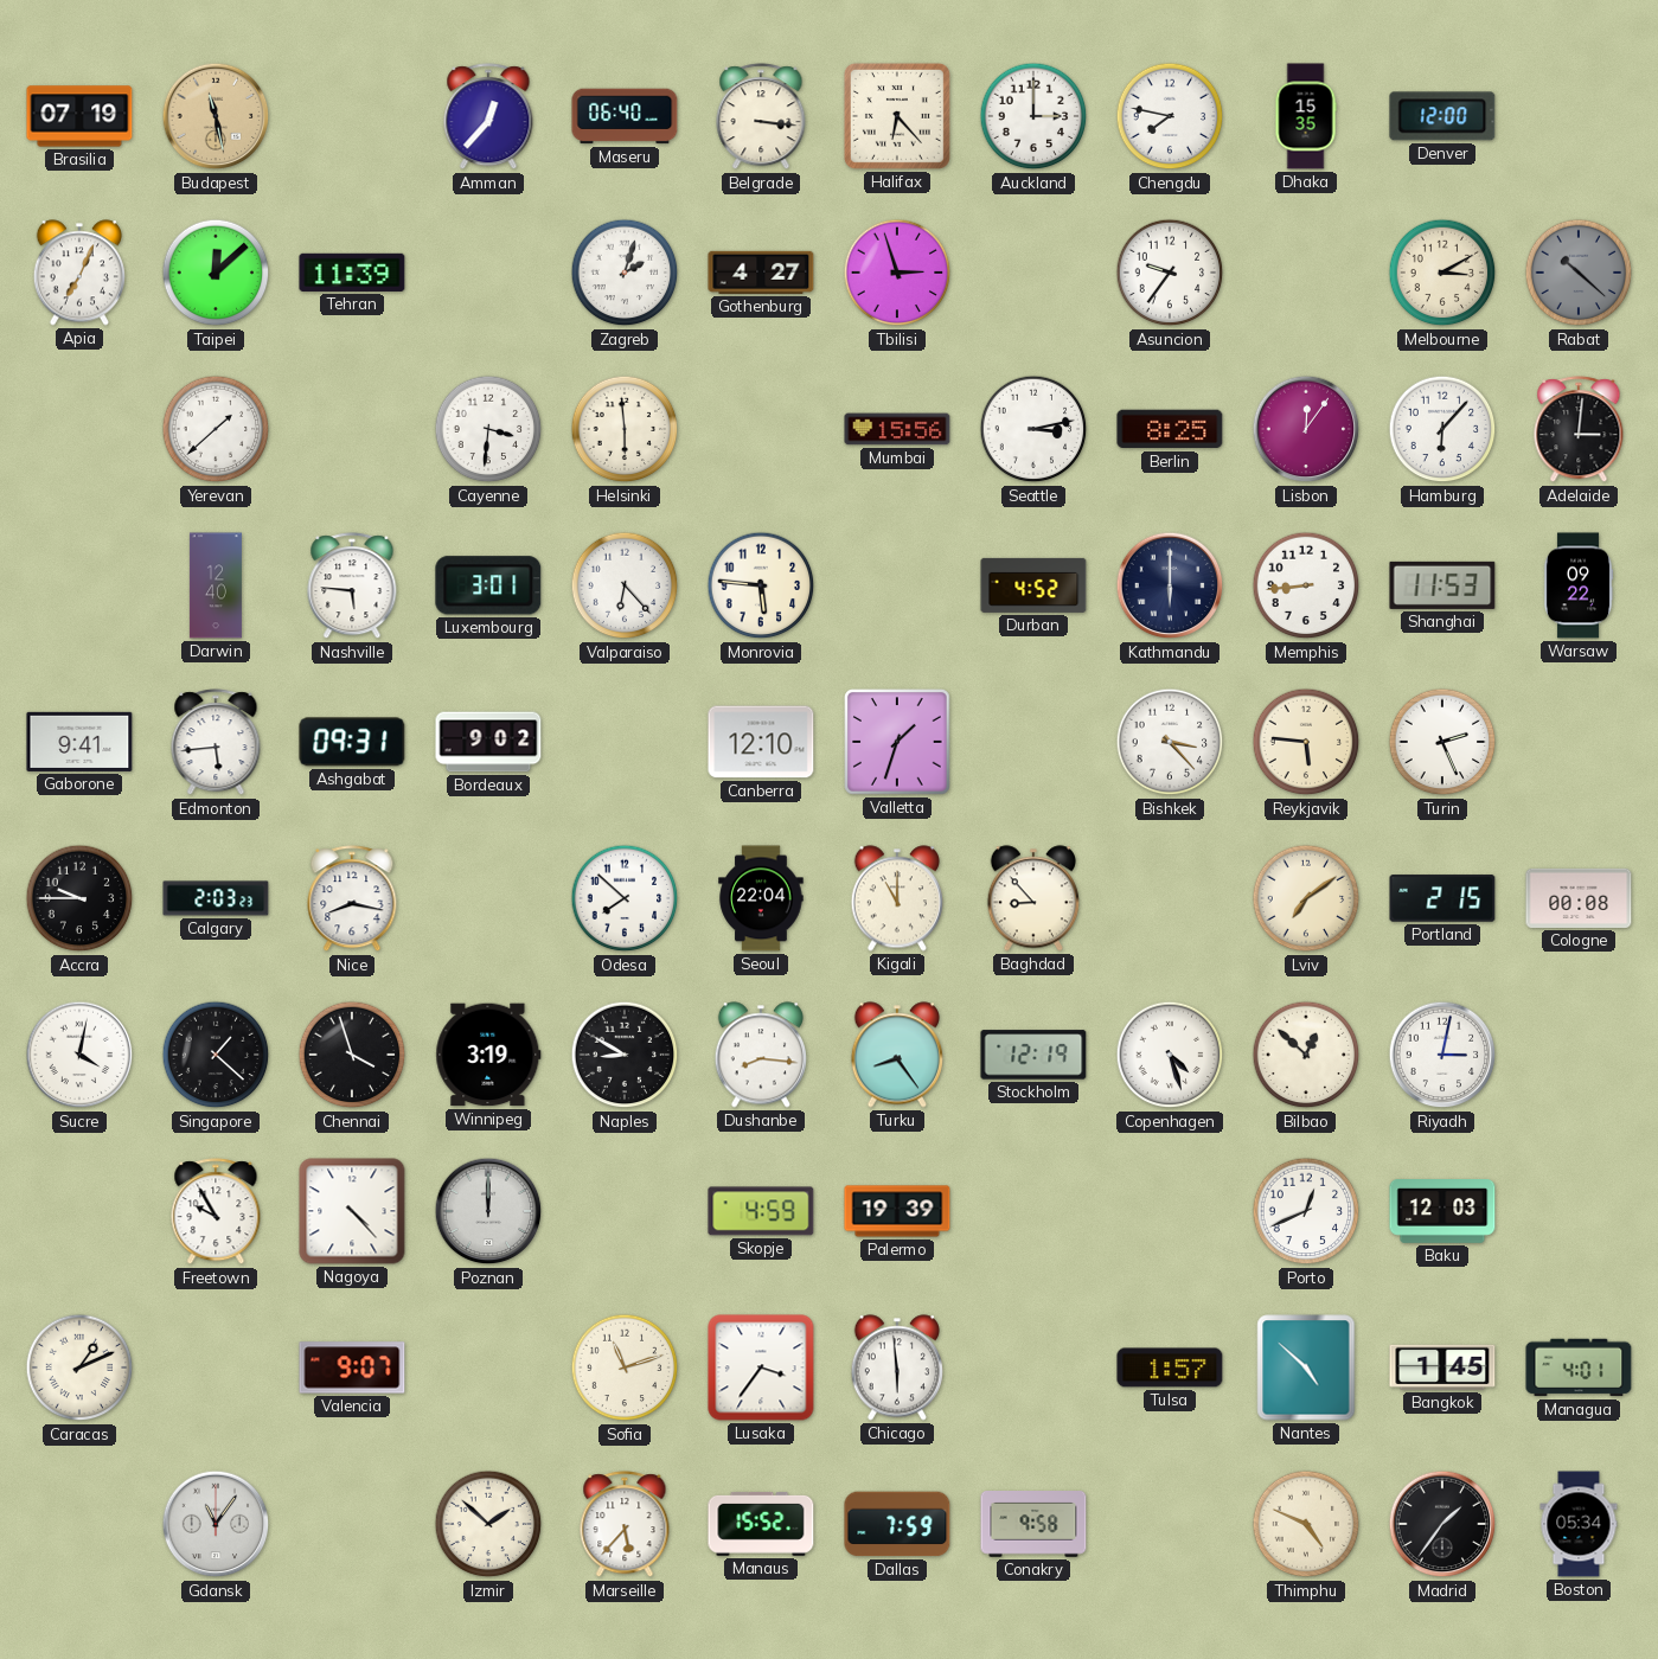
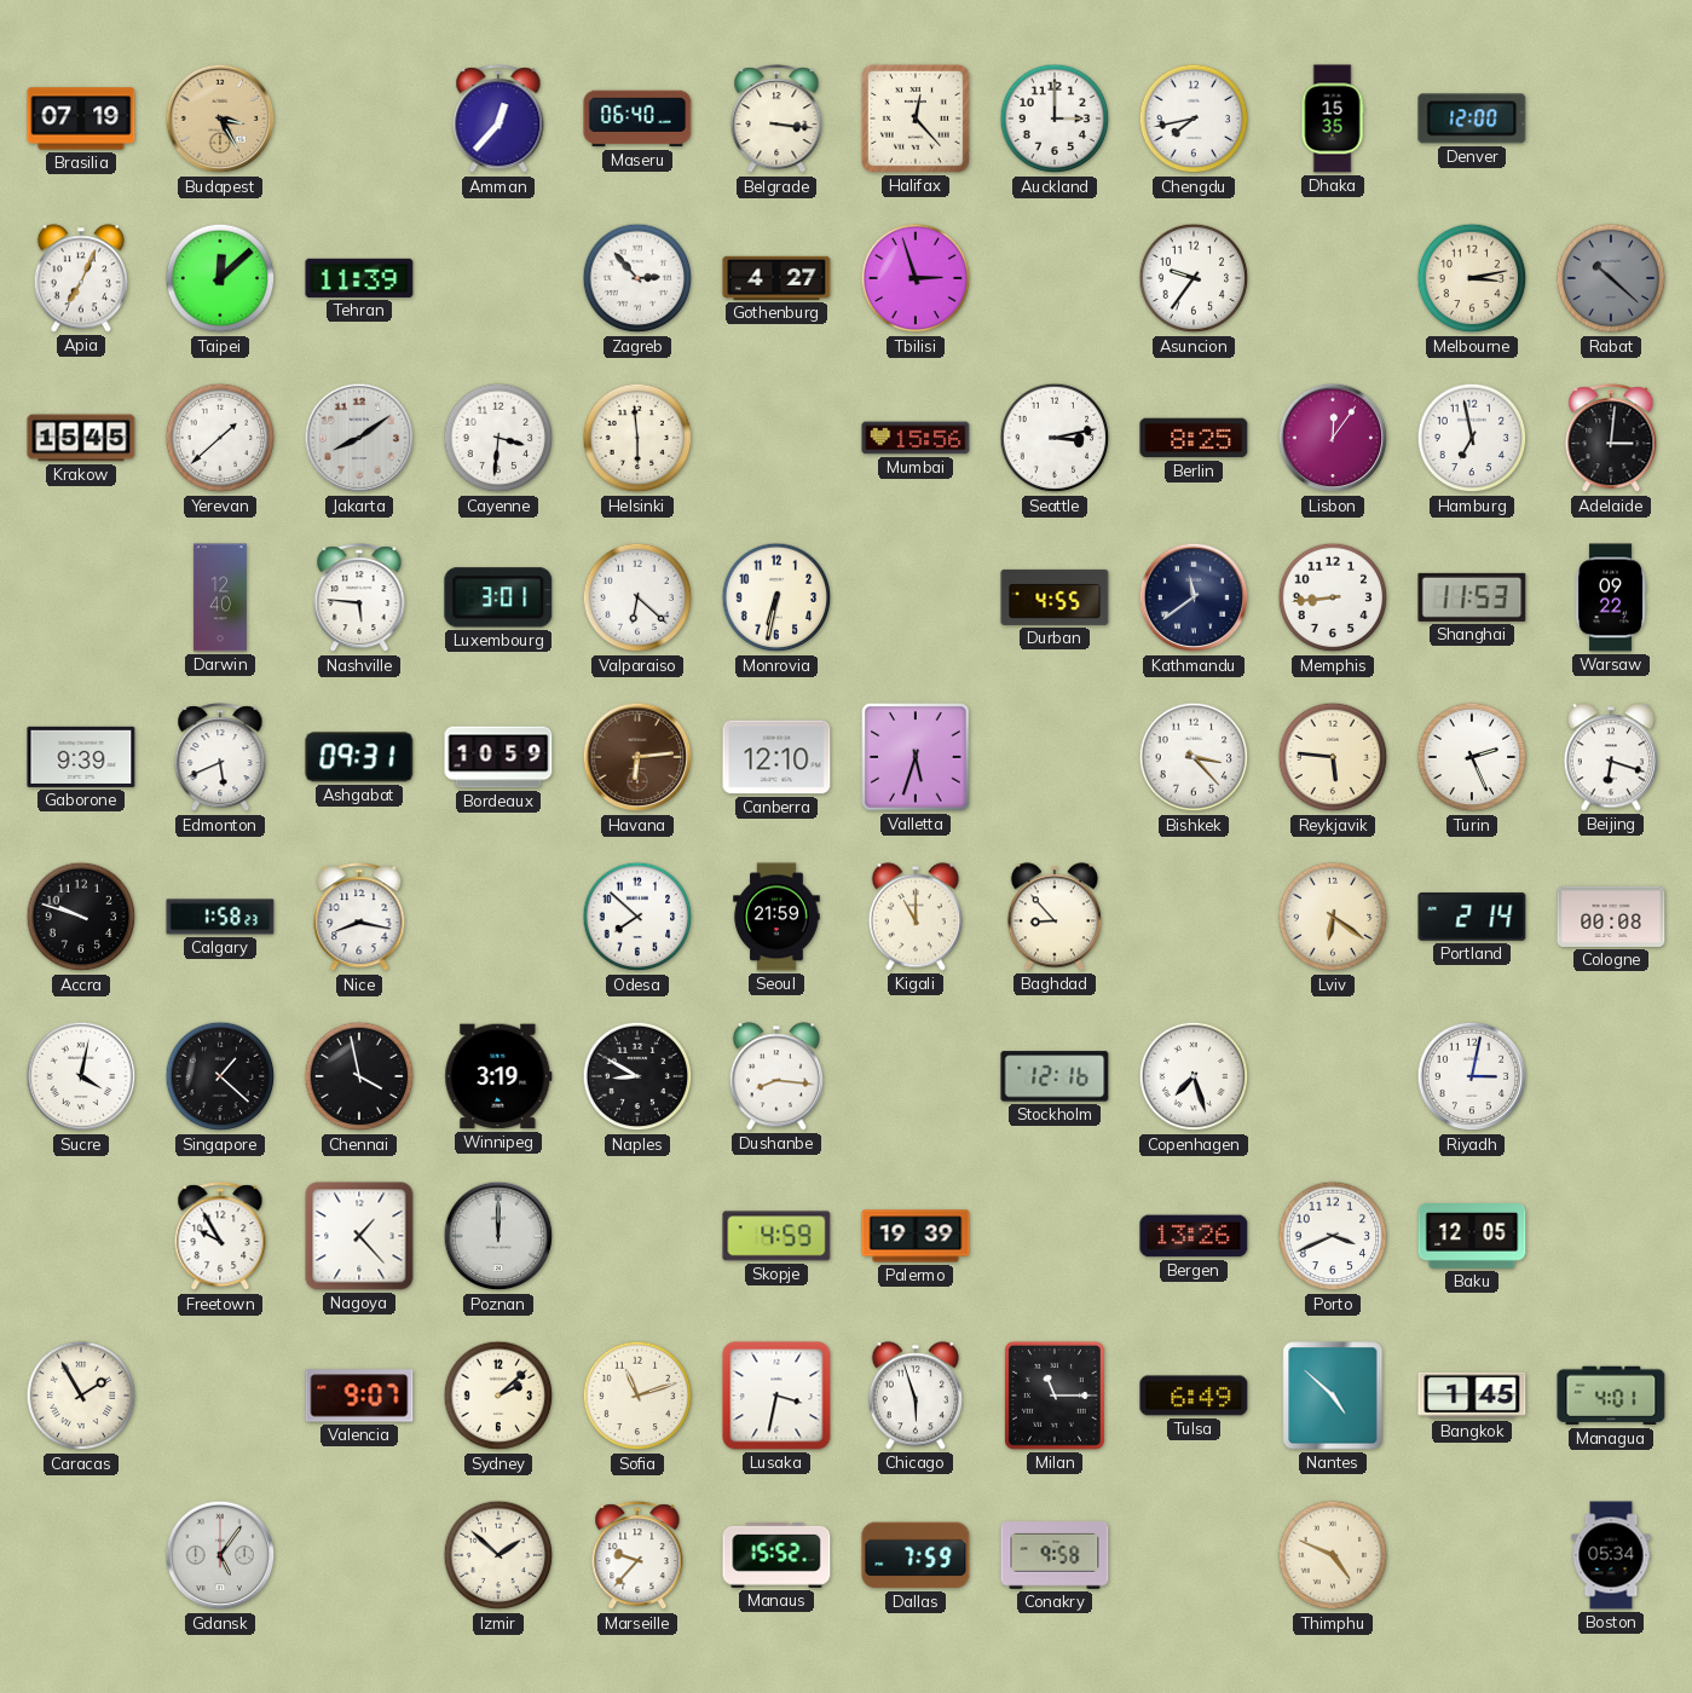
Budapest: 11:28 -> 3:25
Halifax: 6:23 -> 12:23
Chengdu: 7:47 -> 7:43
Zagreb: 2:03 -> 2:53
Melbourne: 3:10 -> 3:13
Krakow: none -> 15:45
Jakarta: none -> 8:09
Hamburg: 6:07 -> 6:58
Valparaiso: 6:23 -> 6:22
Monrovia: 5:46 -> 6:32
Durban: 4:52 -> 4:55
Kathmandu: 6:00 -> 11:39
Gaborone: 9:41 -> 9:39
Edmonton: 5:44 -> 5:41
Bordeaux: 9:02 -> 10:59
Havana: none -> 6:14
Valletta: 1:33 -> 5:33
Beijing: none -> 6:18
Accra: 9:45 -> 9:48
Calgary: 2:03 -> 1:58
Seoul: 22:04 -> 21:59
Lviv: 7:09 -> 6:21
Portland: 2:15 -> 2:14
Chennai: 3:57 -> 3:58
Turku: 8:24 -> none
Stockholm: 12:19 -> 12:16
Copenhagen: 4:27 -> 7:27
Bilbao: 12:52 -> none
Nagoya: 4:23 -> 1:23
Bergen: none -> 13:26
Porto: 12:41 -> 3:41
Baku: 12:03 -> 12:05
Caracas: 1:11 -> 1:55
Sydney: none -> 2:08
Lusaka: 3:36 -> 3:32
Chicago: 5:59 -> 5:57
Milan: none -> 11:15
Tulsa: 1:57 -> 6:49
Gdansk: 11:06 -> 5:06
Marseille: 5:37 -> 9:37
Madrid: 1:36 -> none
